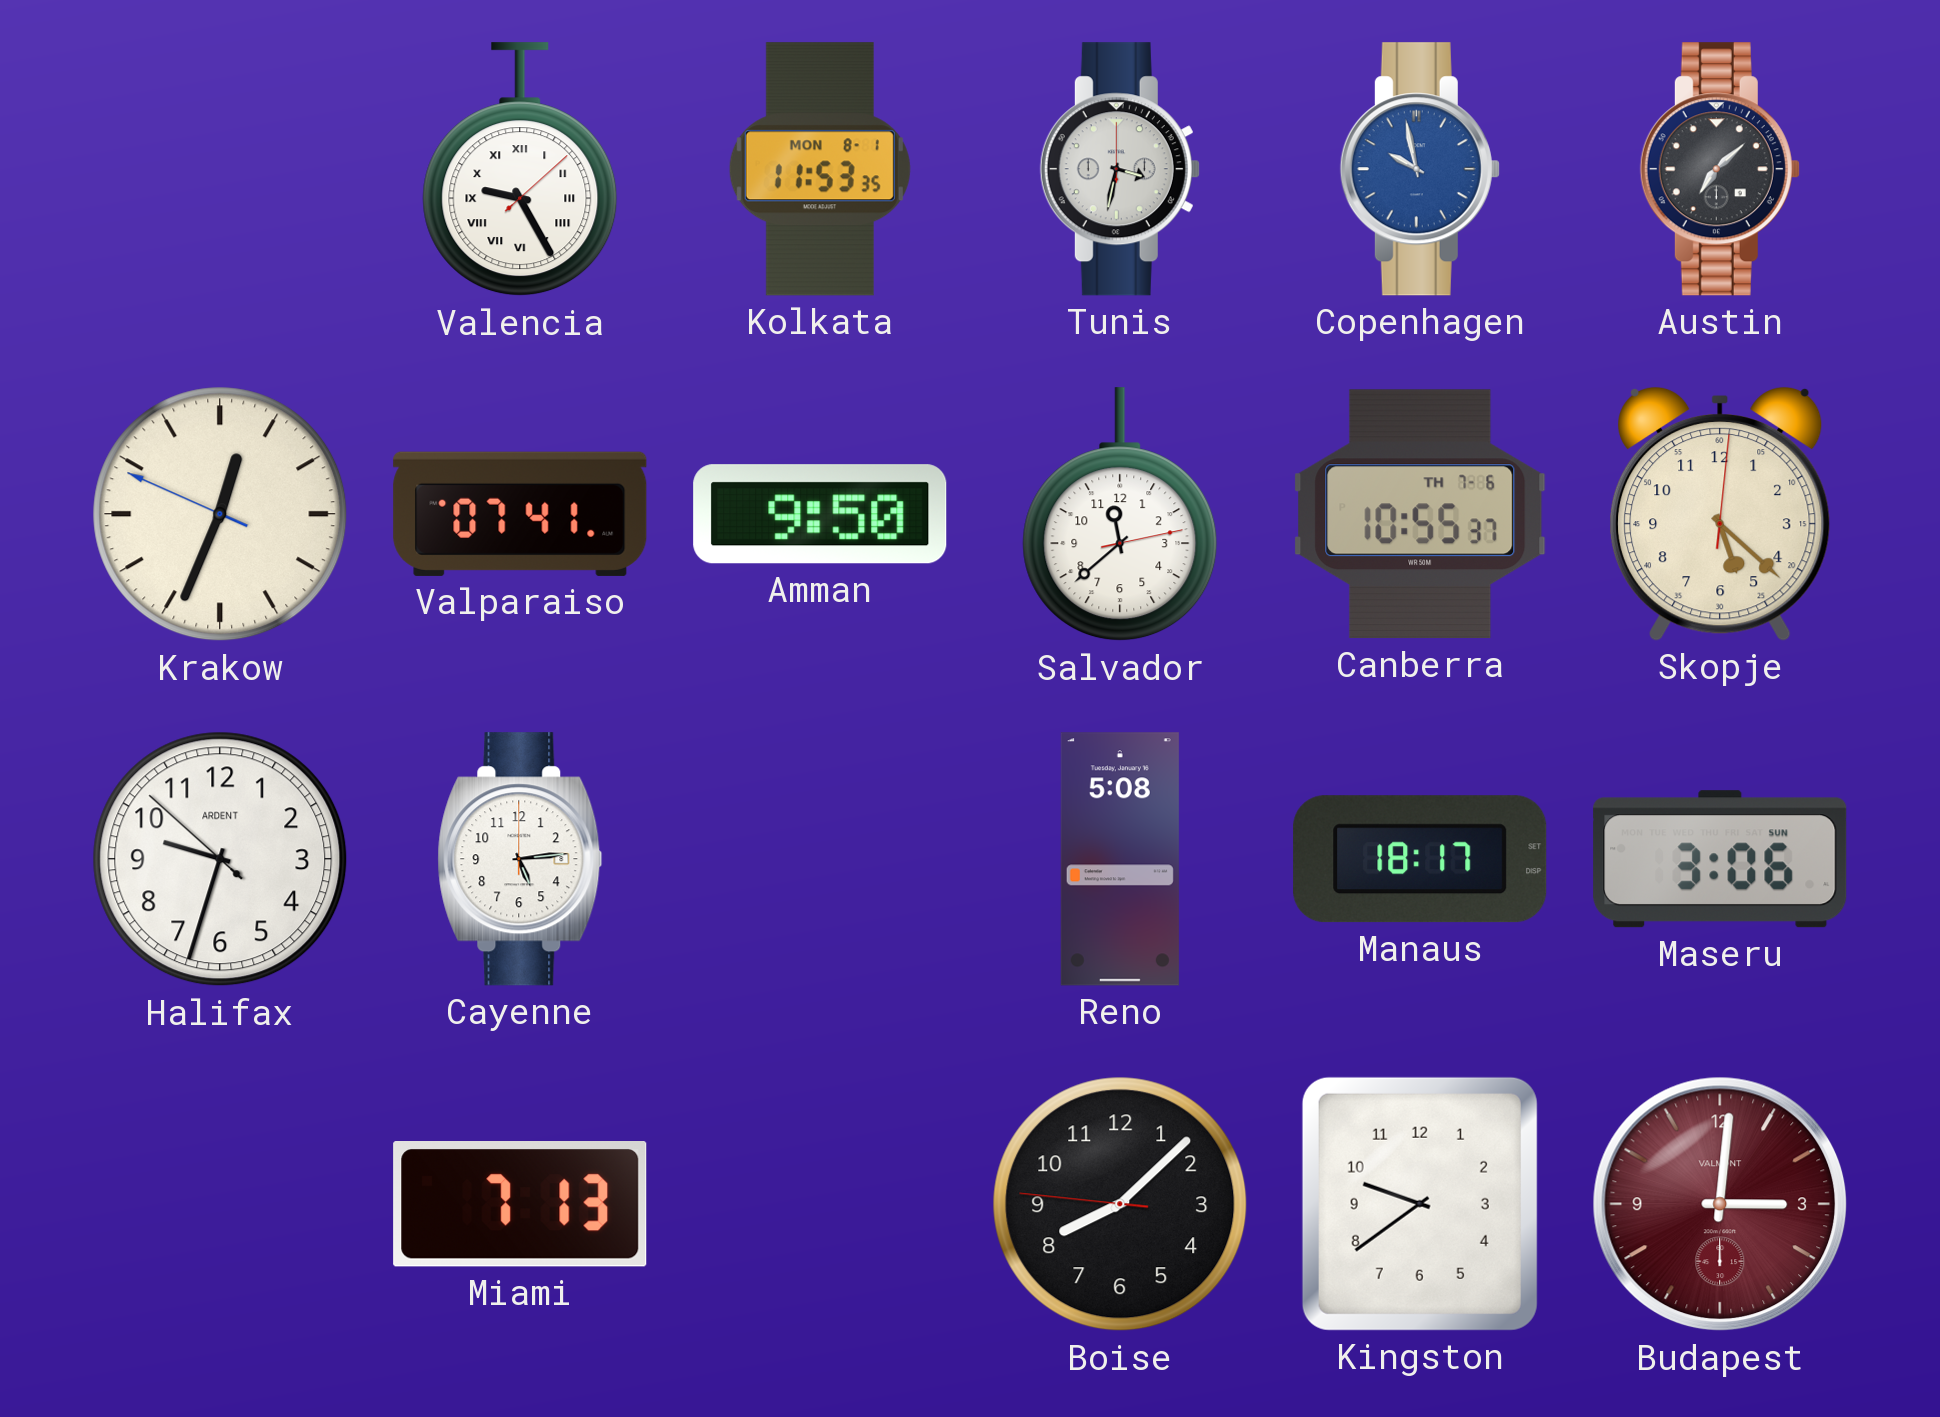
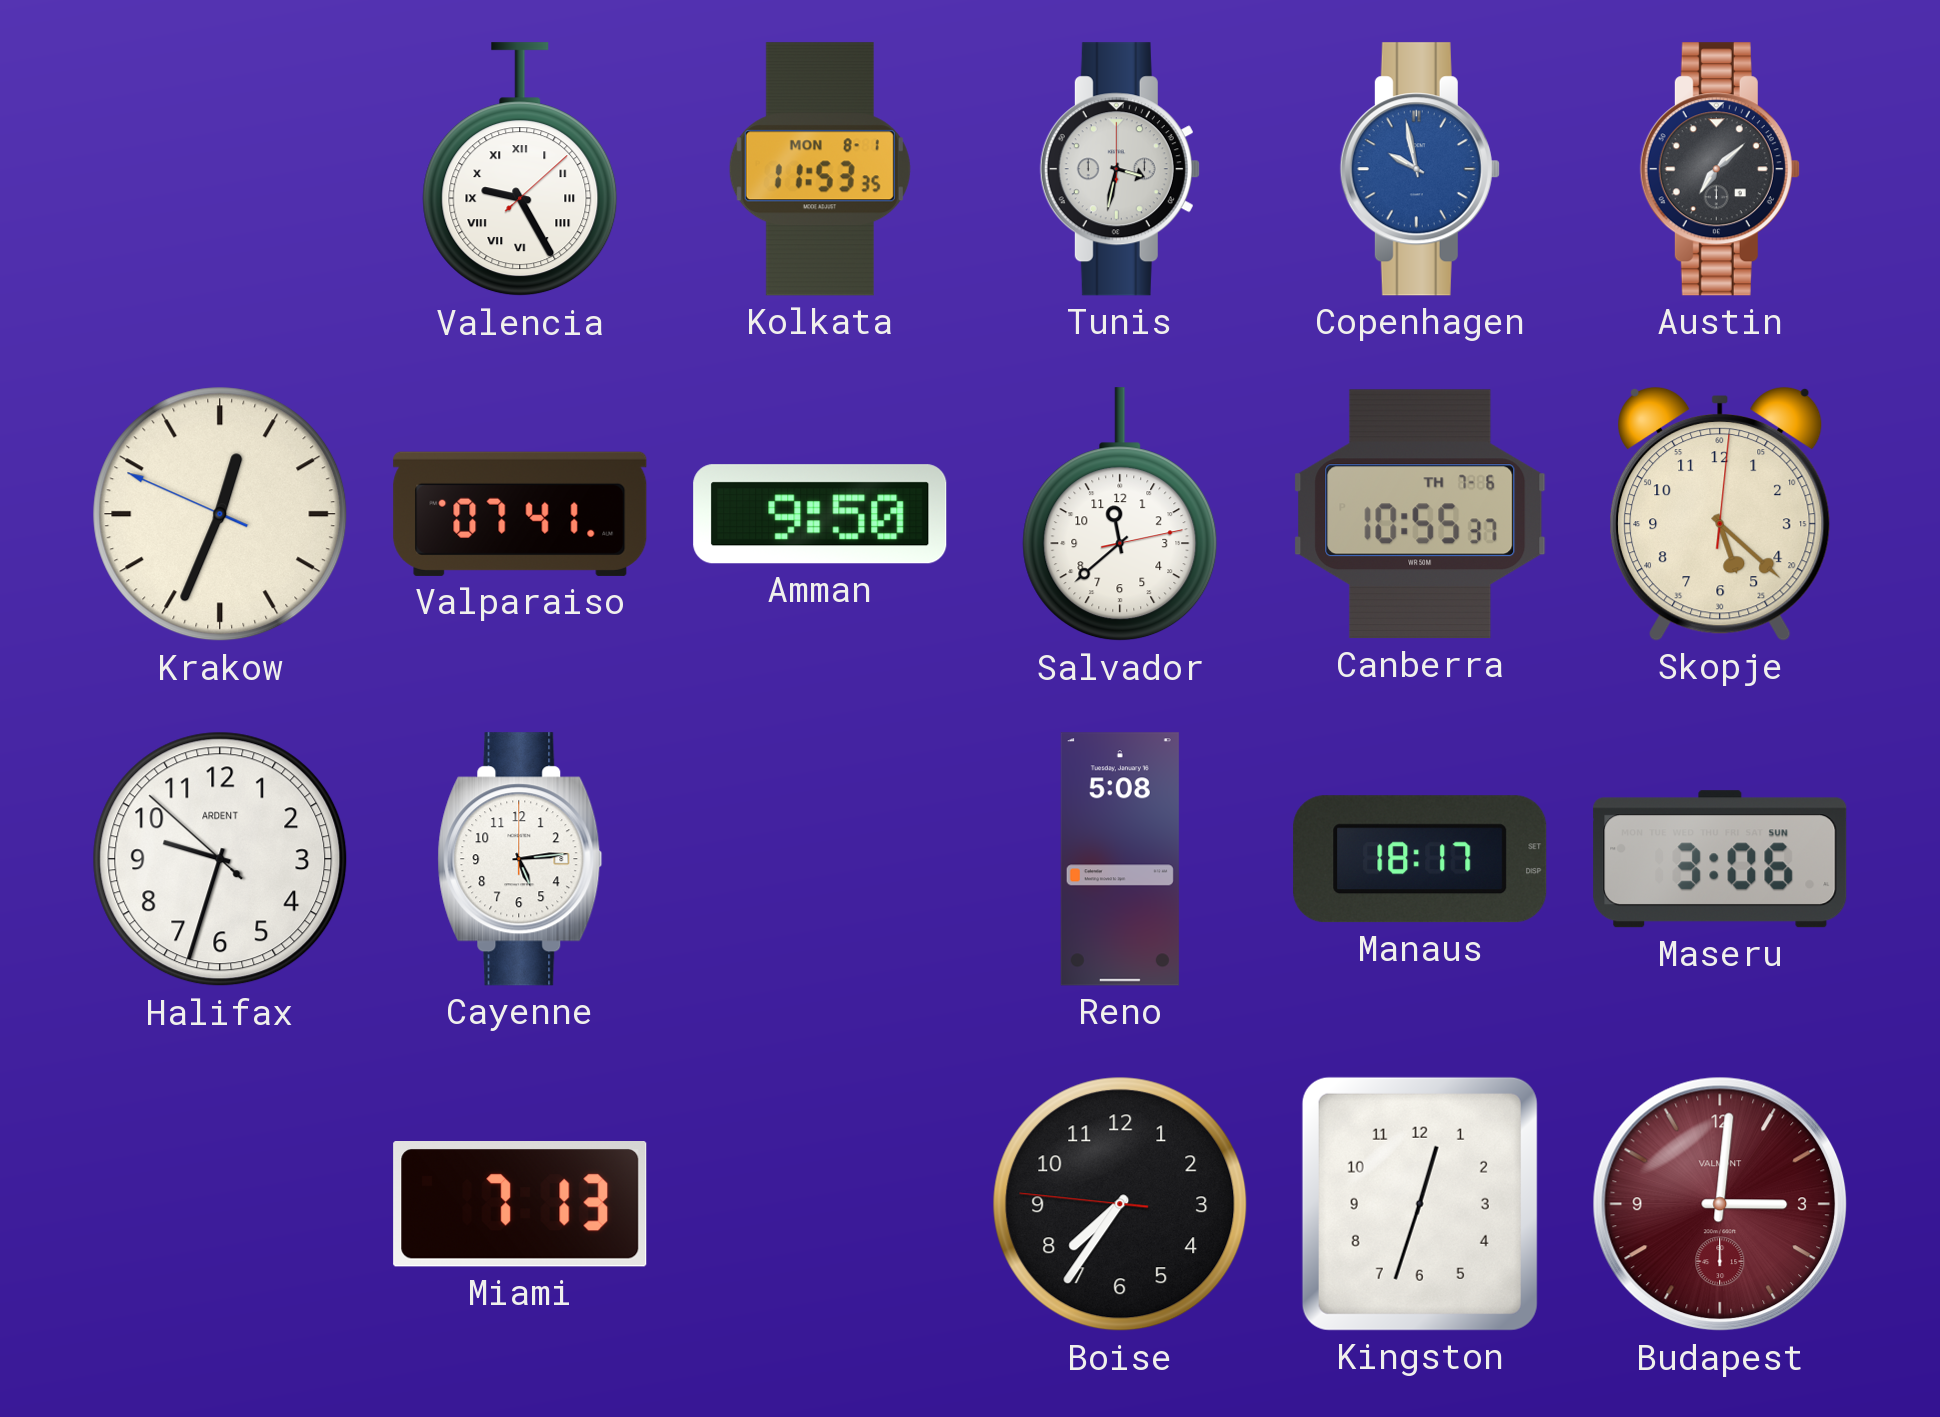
Boise: 8:07 -> 7:35
Kingston: 9:39 -> 12:33
